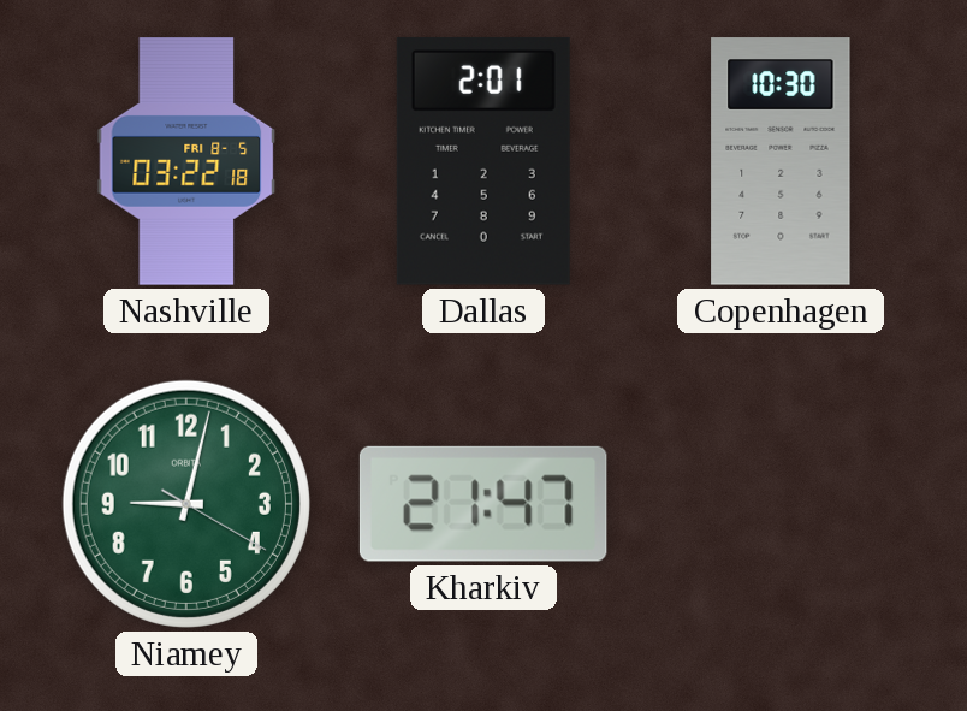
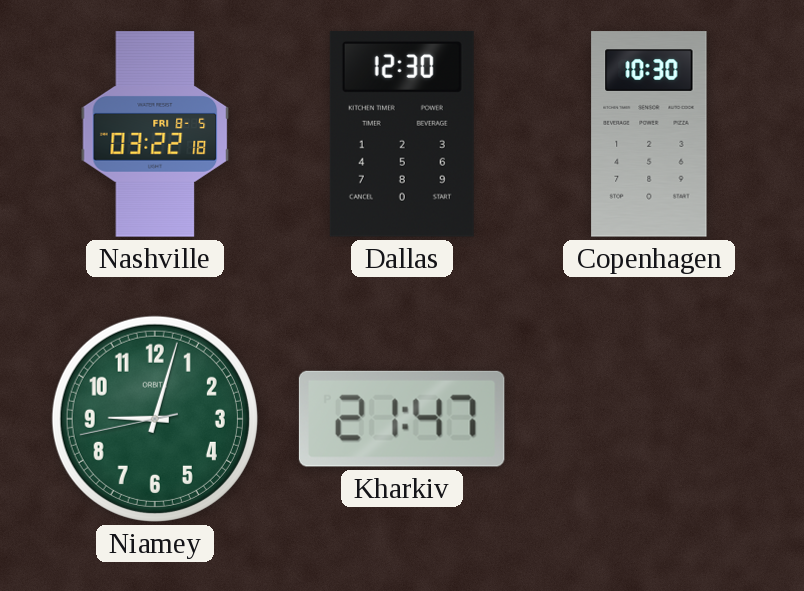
Dallas: 2:01 -> 12:30
Niamey: 9:02:20 -> 9:02:43
